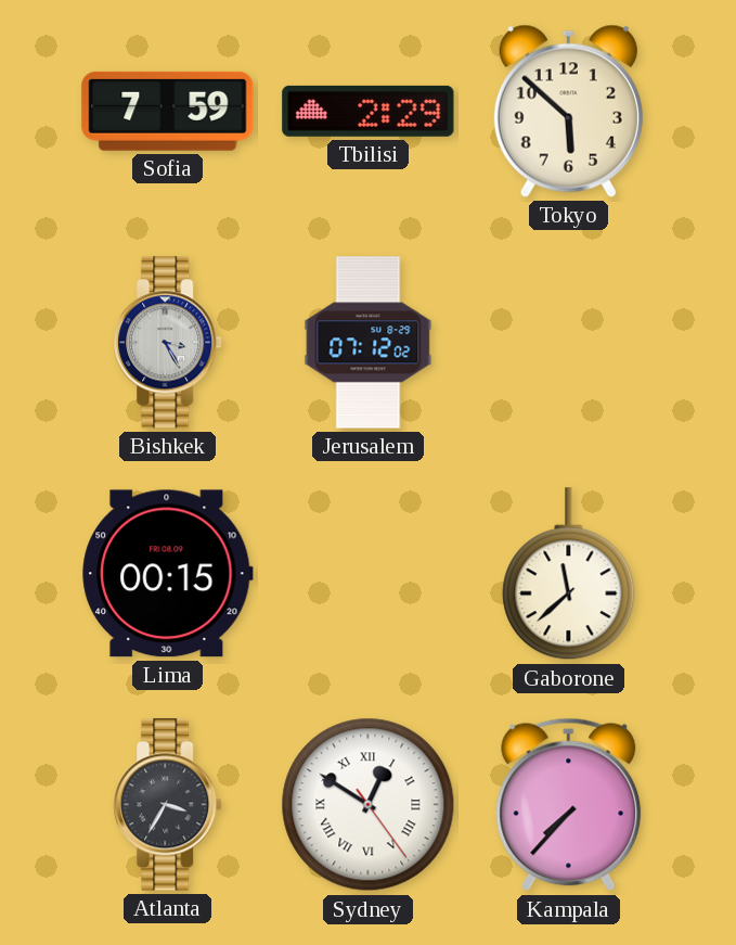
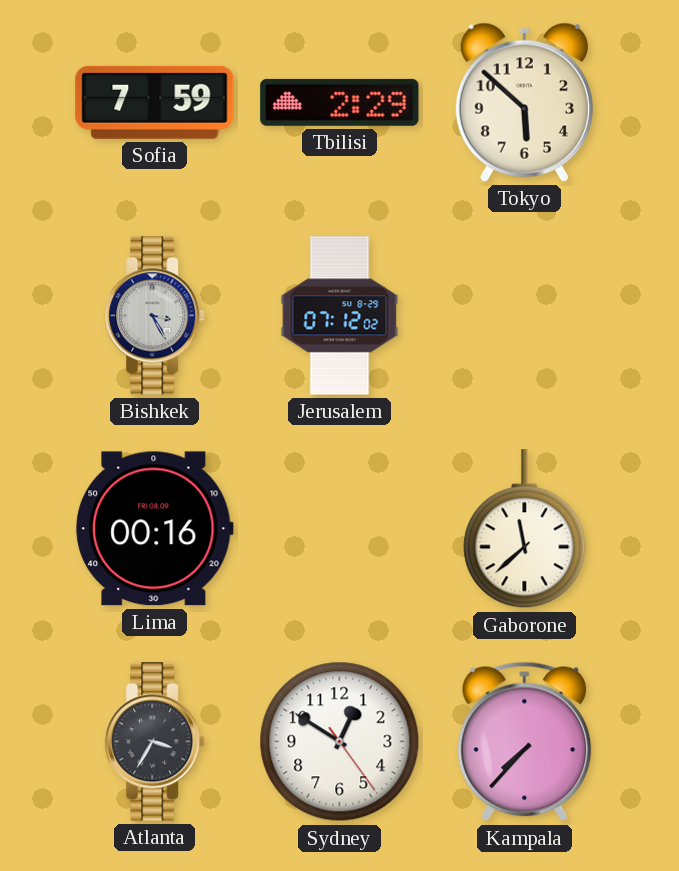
Lima: 00:15 -> 00:16
Sydney numerals: Roman -> Arabic
